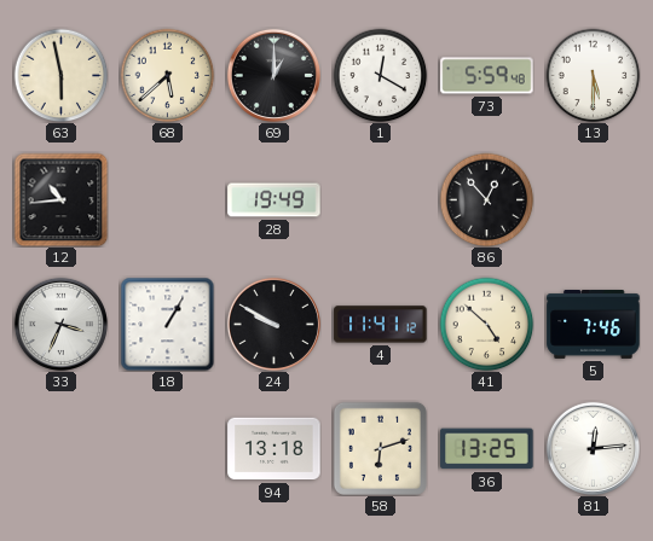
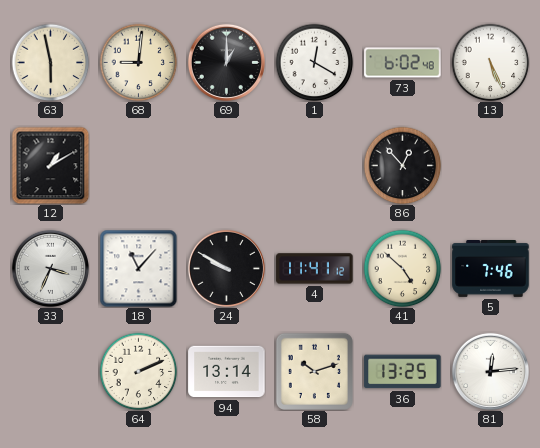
68: 5:38 -> 9:01
73: 5:59 -> 6:02
13: 5:30 -> 5:26
12: 10:44 -> 1:10
28: 19:49 -> none
18: 1:05 -> 11:07
64: none -> 2:11
94: 13:18 -> 13:14
58: 6:12 -> 10:12
